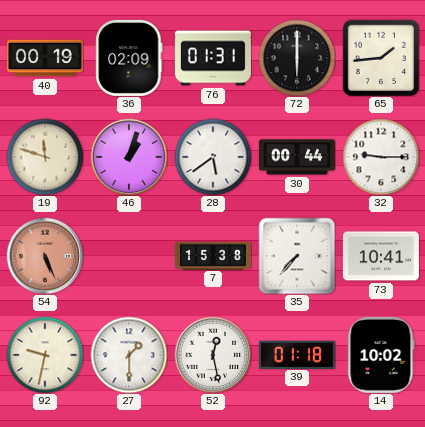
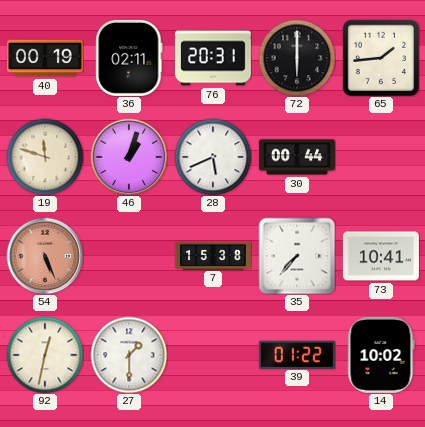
36: 02:09 -> 02:11
76: 01:31 -> 20:31
28: 5:39 -> 5:41
32: 9:15 -> none
92: 9:32 -> 12:32
52: 12:28 -> none
39: 01:18 -> 01:22
